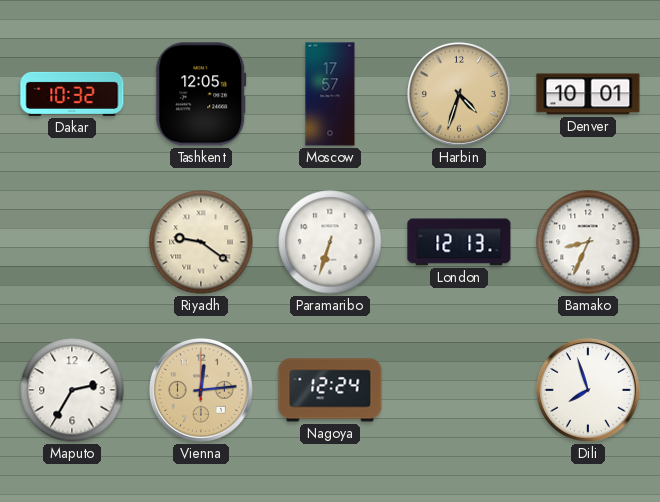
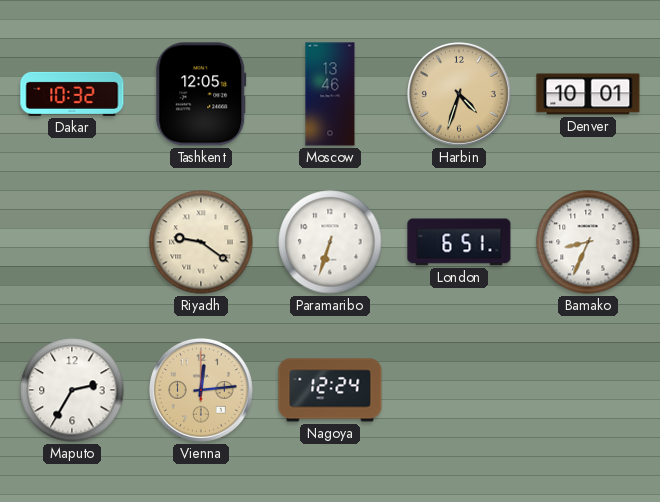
Moscow: 17:57 -> 13:46
London: 12:13 -> 6:51
Dili: 7:57 -> none
